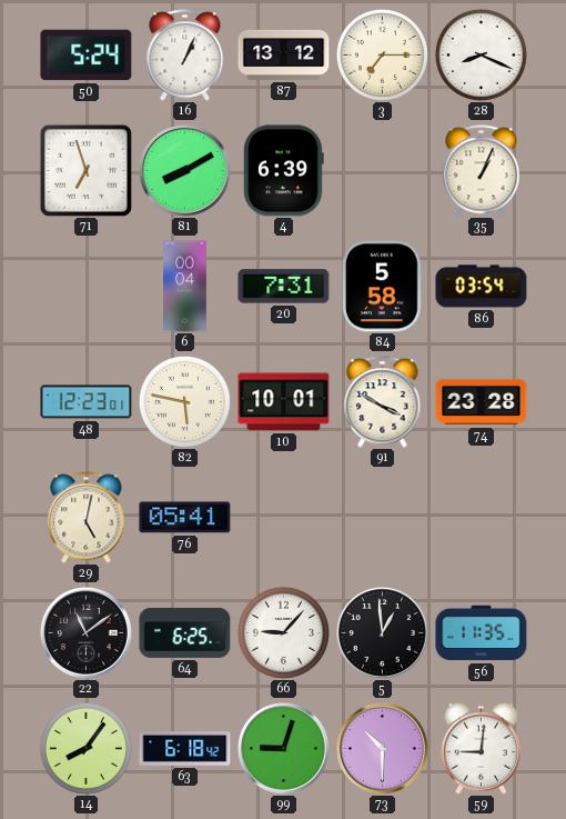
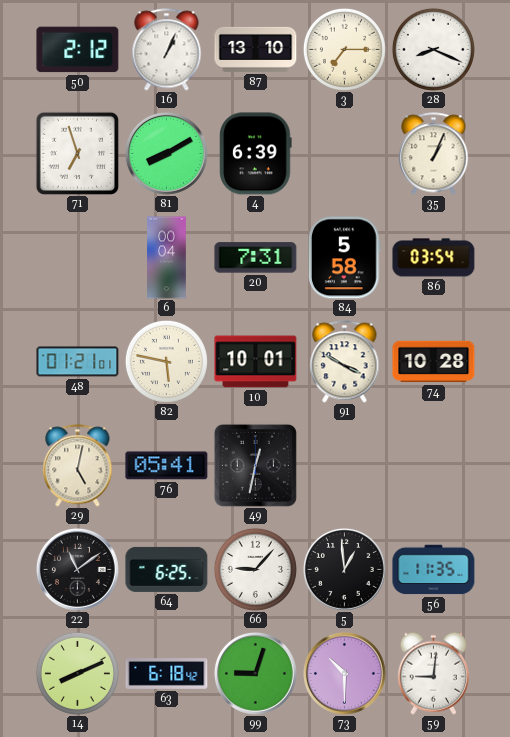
50: 5:24 -> 2:12
87: 13:12 -> 13:10
48: 12:23 -> 01:21
74: 23:28 -> 10:28
49: none -> 12:32
14: 8:06 -> 8:11
